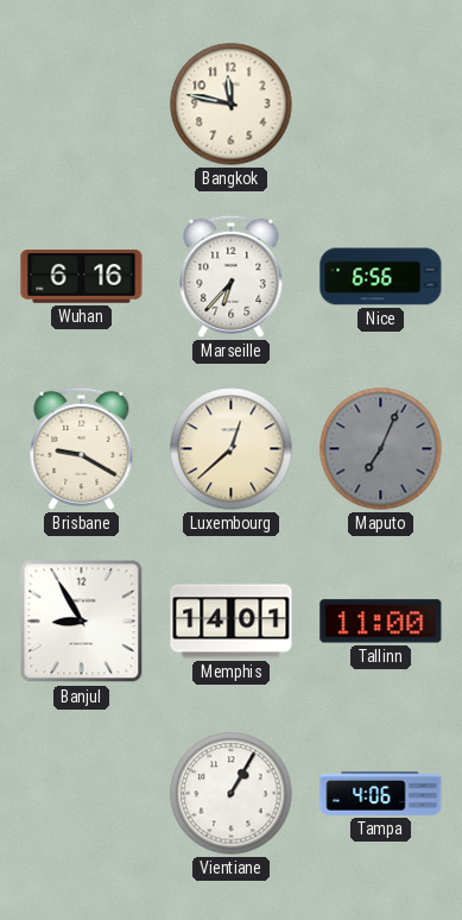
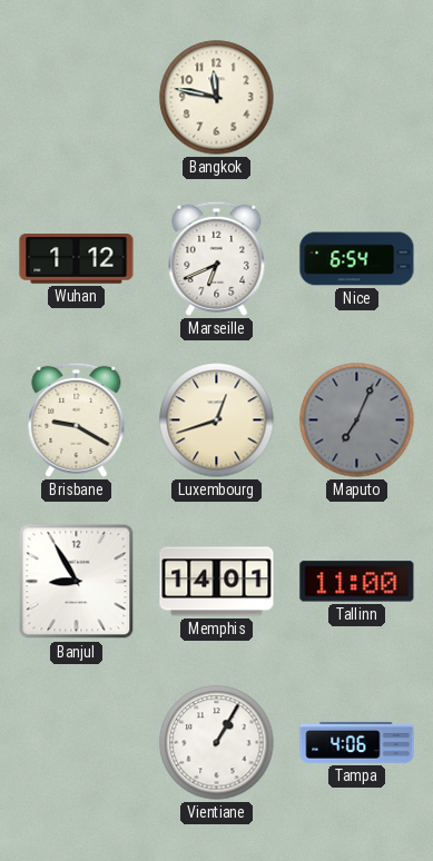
Wuhan: 6:16 -> 1:12
Marseille: 6:37 -> 6:41
Nice: 6:56 -> 6:54
Luxembourg: 12:38 -> 12:42
